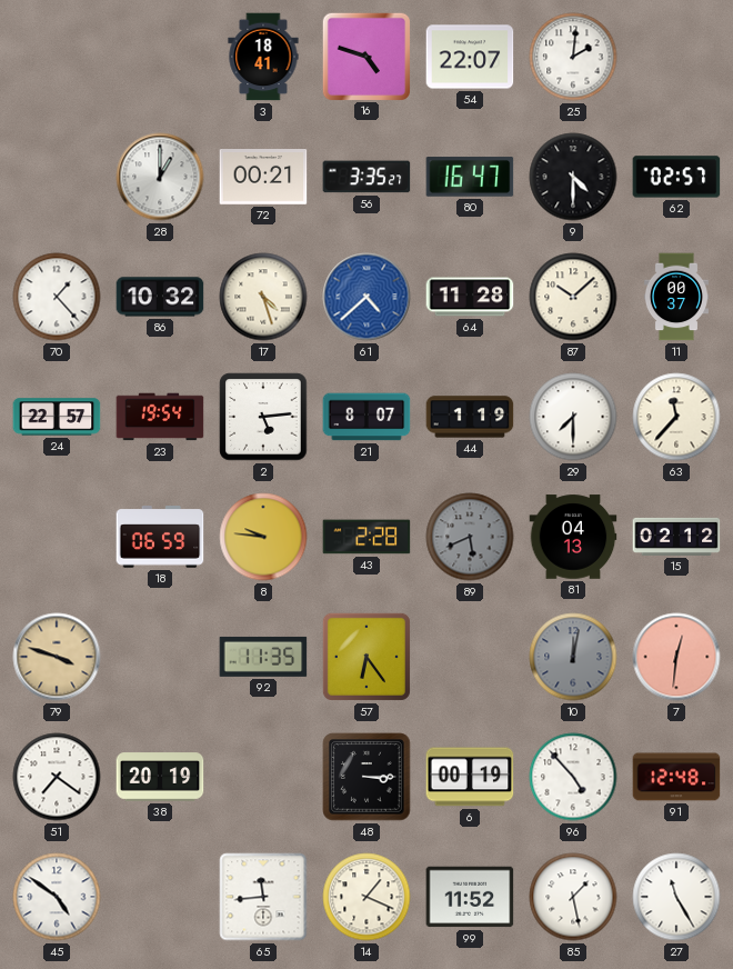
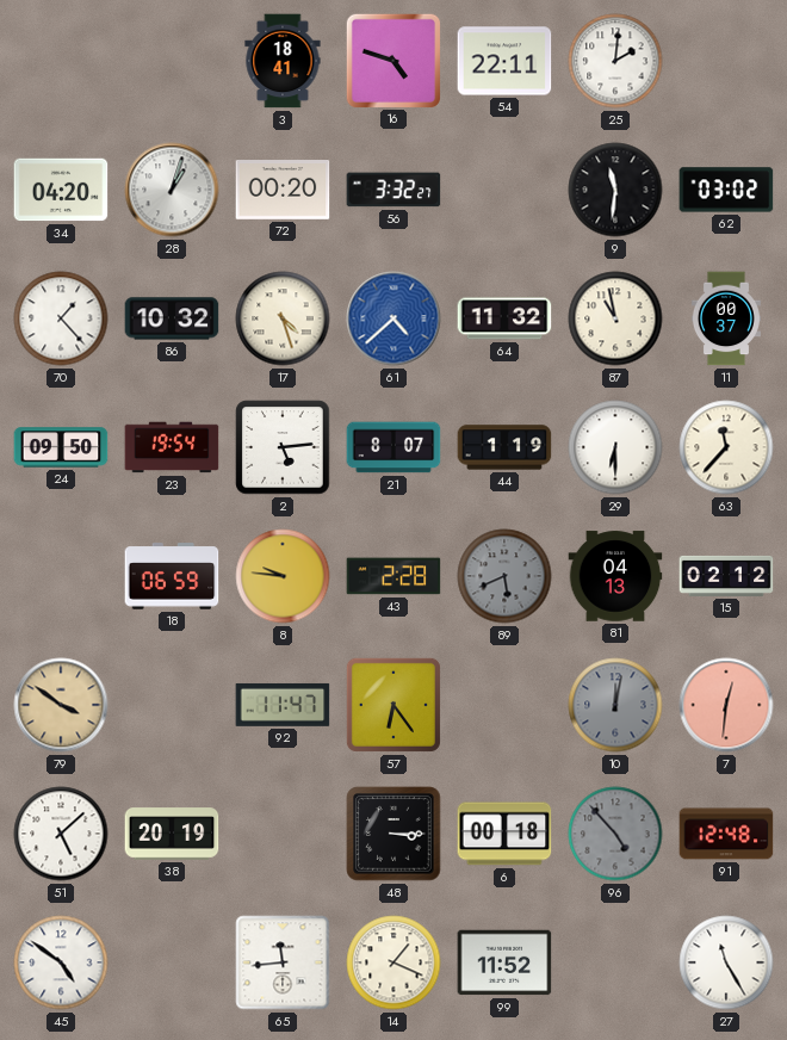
54: 22:07 -> 22:11
34: none -> 04:20
28: 1:00 -> 1:03
72: 00:21 -> 00:20
56: 3:35 -> 3:32
80: 16:47 -> none
9: 4:30 -> 11:31
62: 02:57 -> 03:02
64: 11:28 -> 11:32
87: 10:08 -> 10:58
24: 22:57 -> 09:50
29: 7:30 -> 6:30
79: 3:48 -> 3:51
92: 11:35 -> 11:47
51: 7:21 -> 5:08
6: 00:19 -> 00:18
96 dial: white -> grey
85: 1:28 -> none
